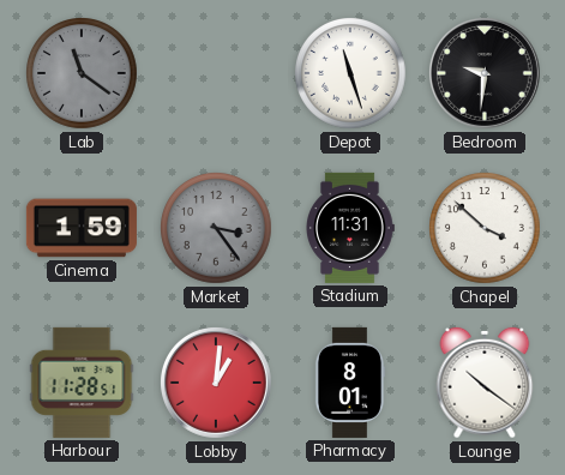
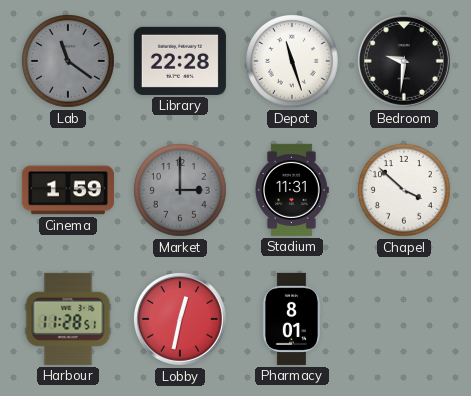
Library: none -> 22:28
Market: 3:24 -> 3:00
Lobby: 1:01 -> 12:32
Lounge: 10:21 -> none
